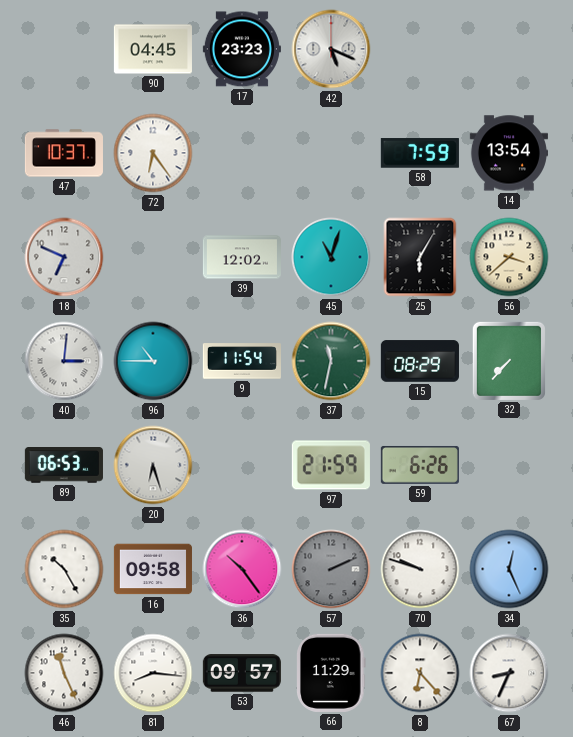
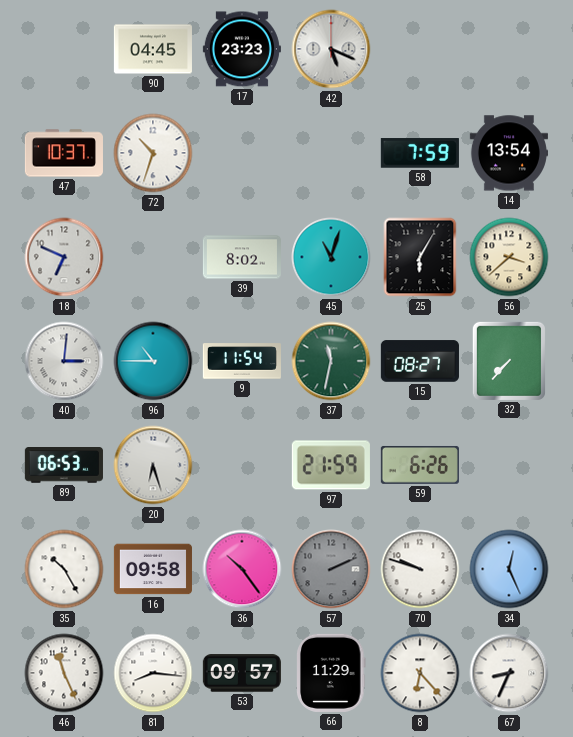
72: 6:24 -> 10:33
39: 12:02 -> 8:02
15: 08:29 -> 08:27
